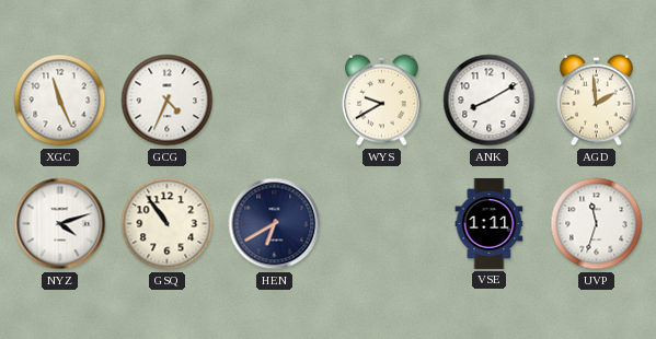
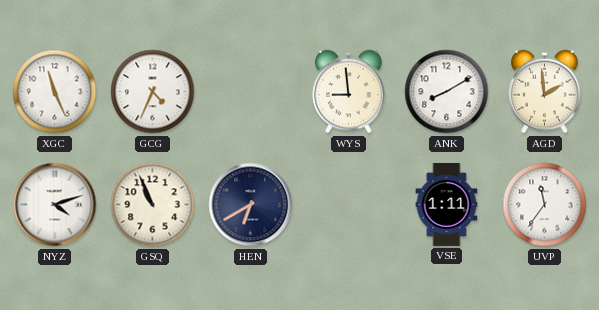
WYS: 9:40 -> 8:59
GSQ: 10:54 -> 10:56
UVP: 11:33 -> 11:36
